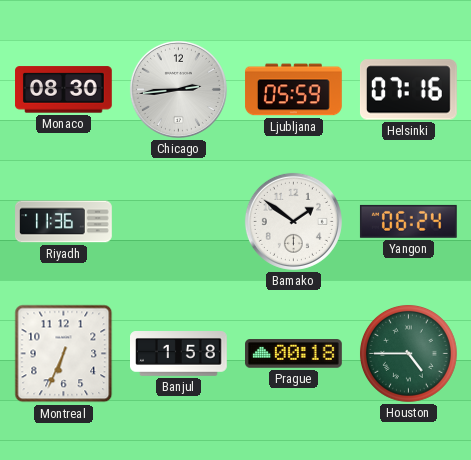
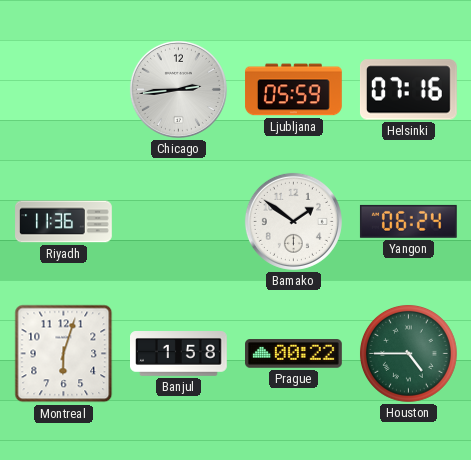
Monaco: 08:30 -> none
Montreal: 6:34 -> 6:03
Prague: 00:18 -> 00:22
